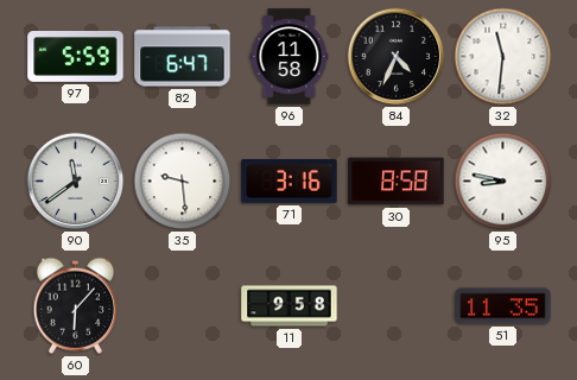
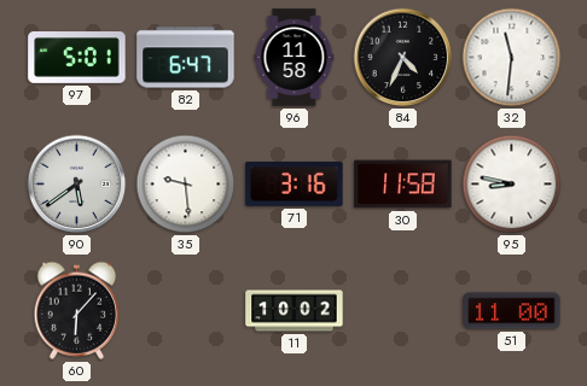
97: 5:59 -> 5:01
90: 11:39 -> 5:39
30: 8:58 -> 11:58
11: 9:58 -> 10:02
51: 11:35 -> 11:00
